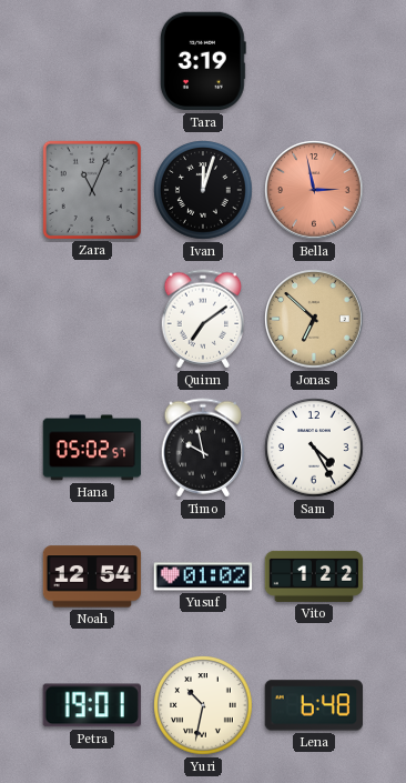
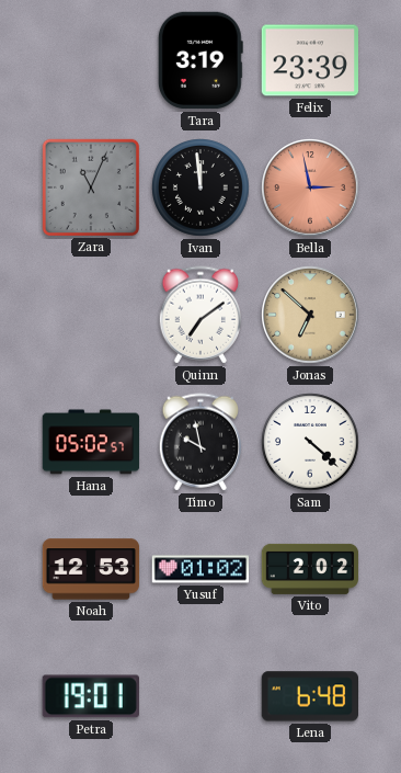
Felix: none -> 23:39
Ivan: 12:03 -> 11:59
Sam: 4:25 -> 4:22
Noah: 12:54 -> 12:53
Vito: 1:22 -> 2:02
Yuri: 10:32 -> none
